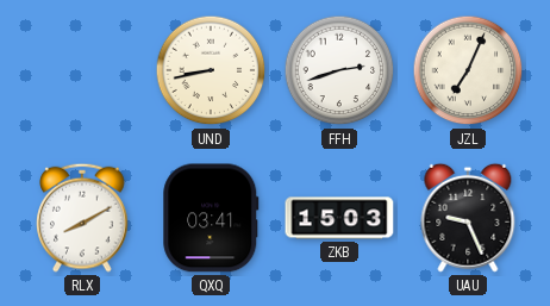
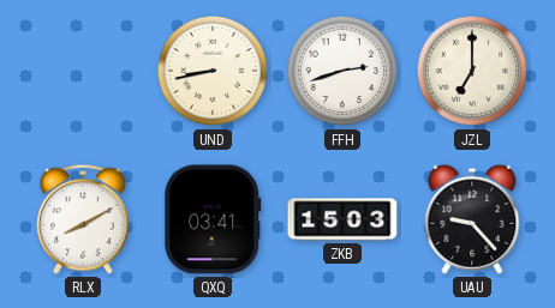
JZL: 7:04 -> 7:00
UAU: 9:26 -> 9:23
